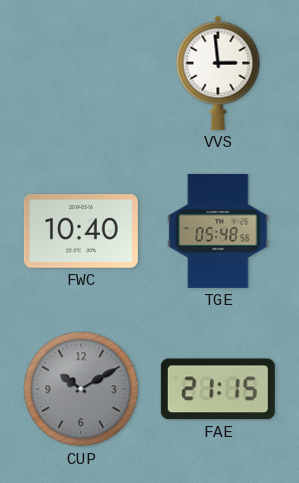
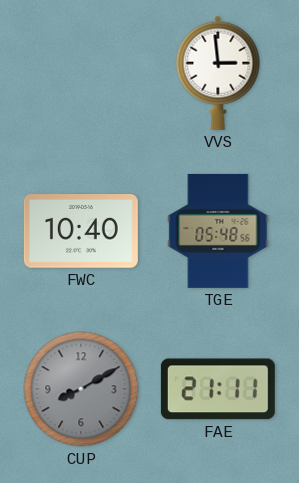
CUP: 10:10 -> 8:10
FAE: 21:15 -> 21:11
